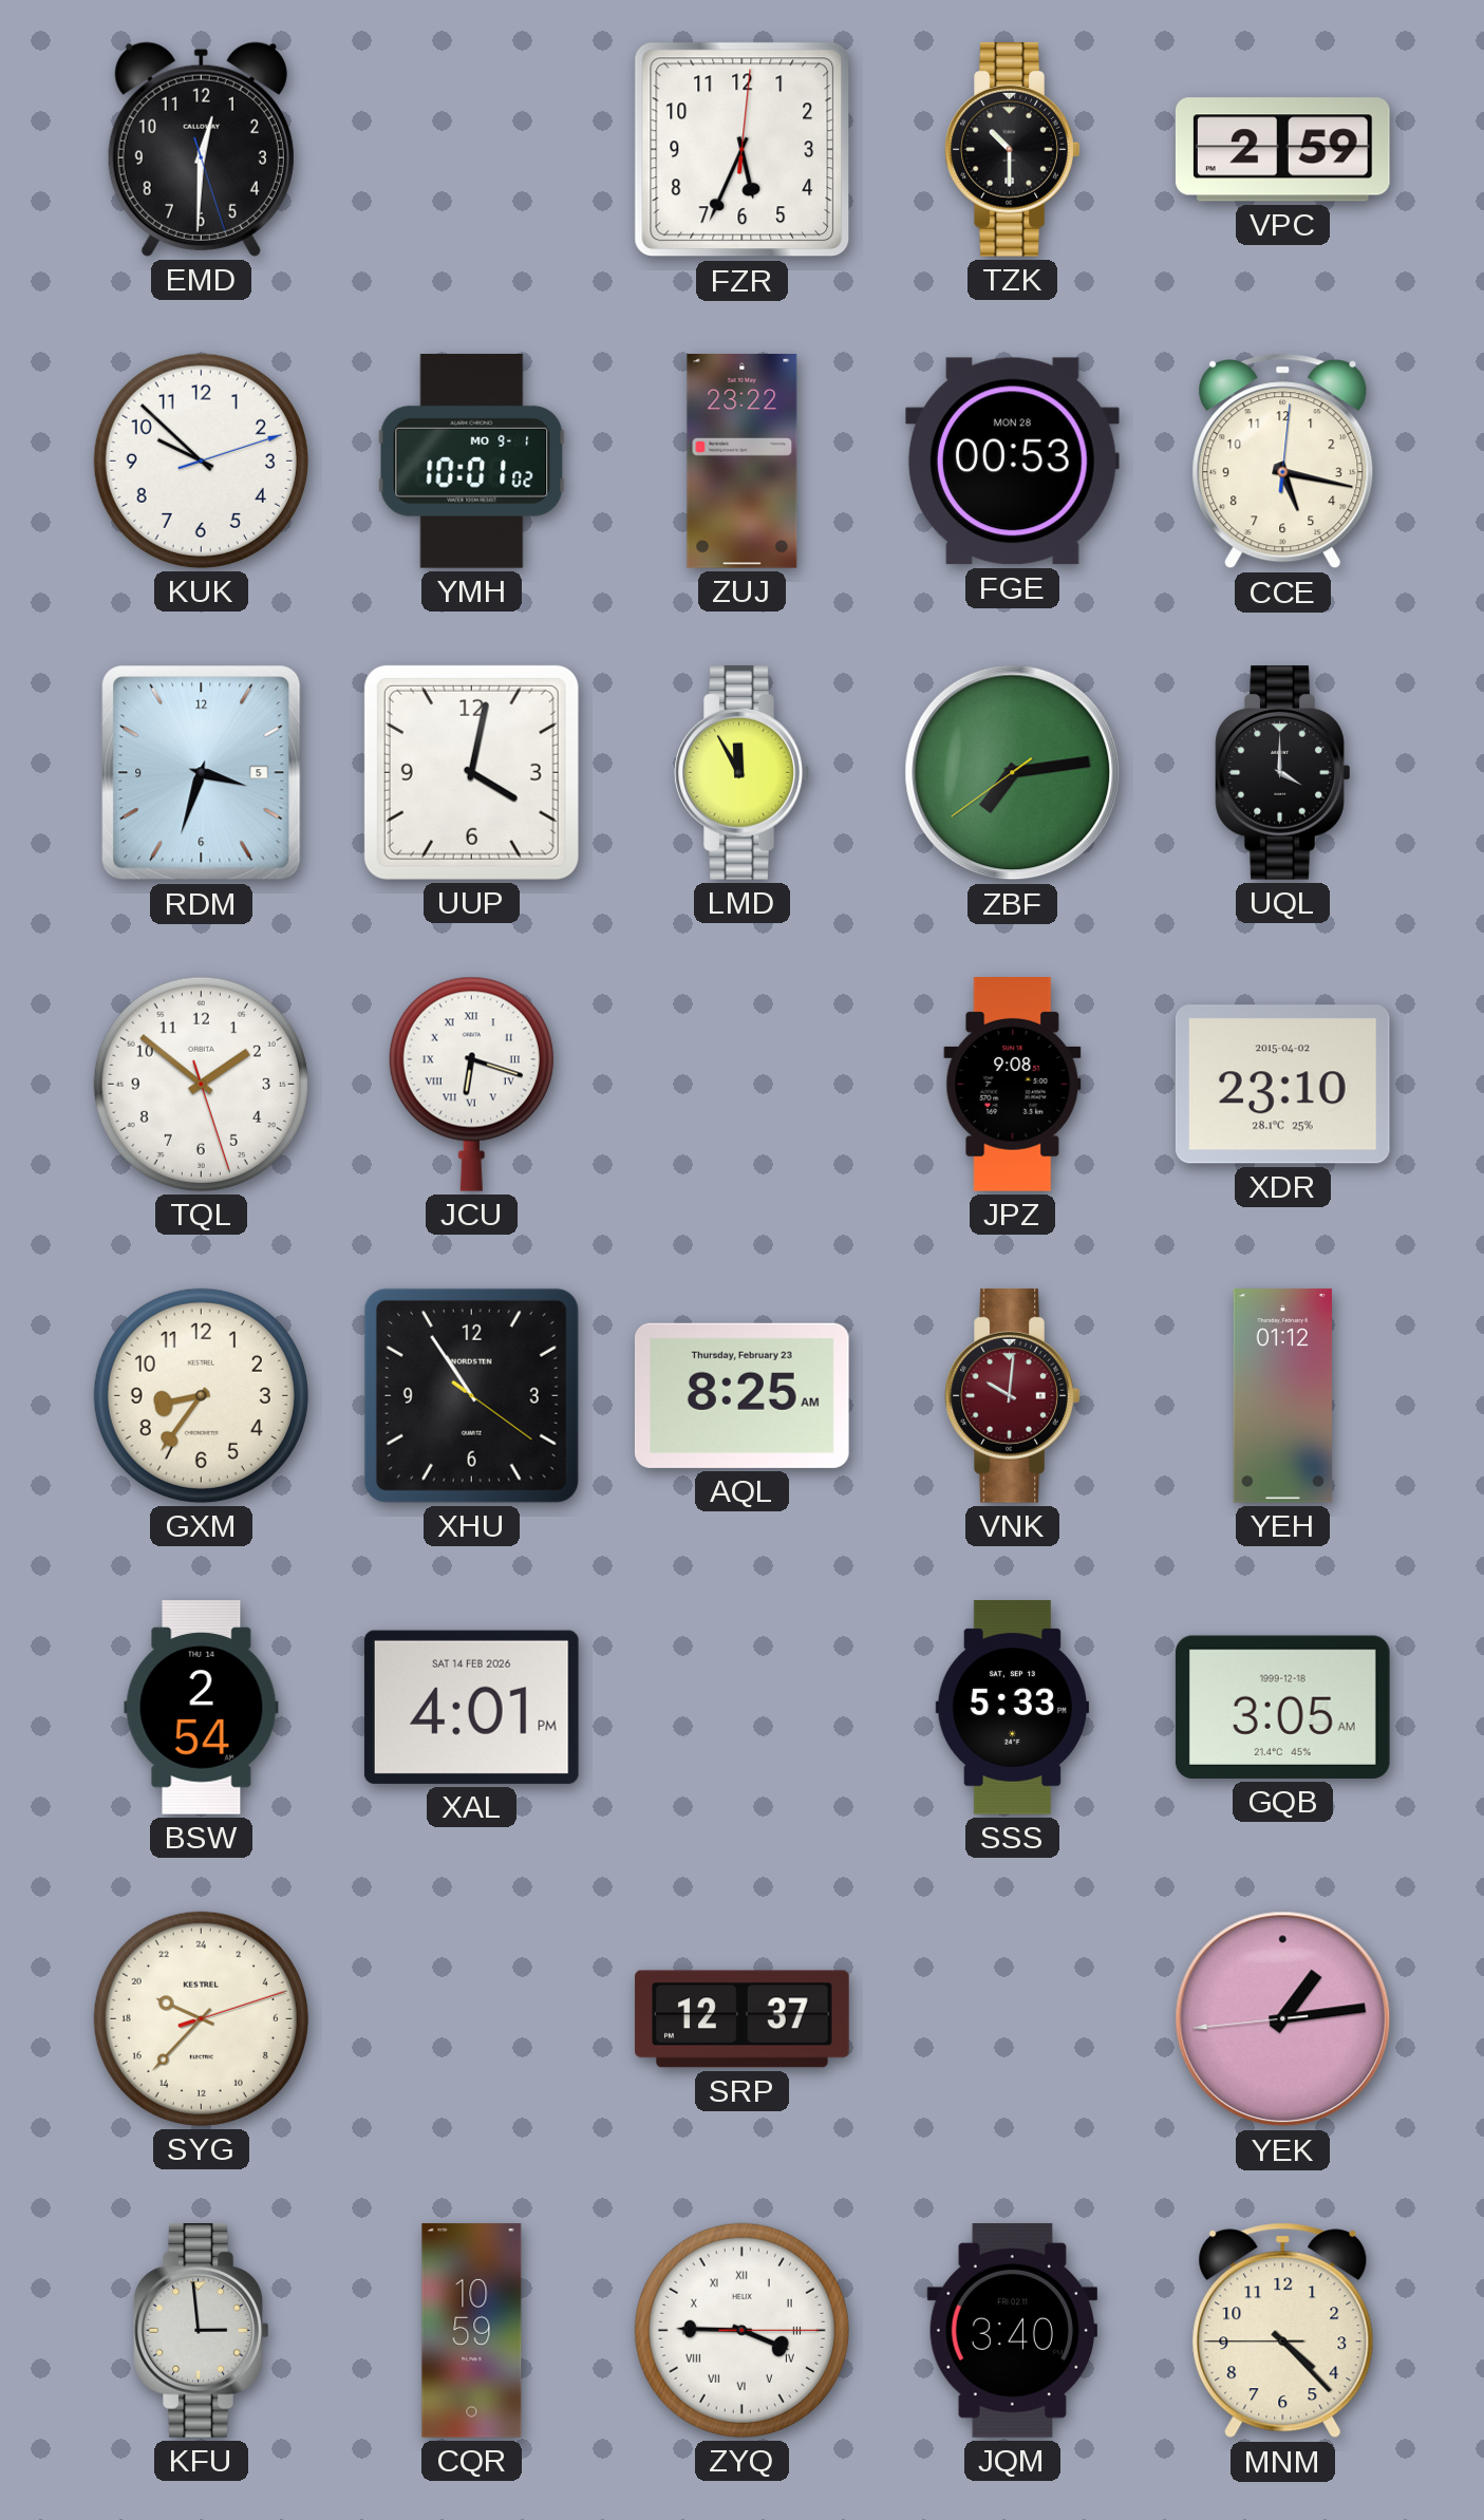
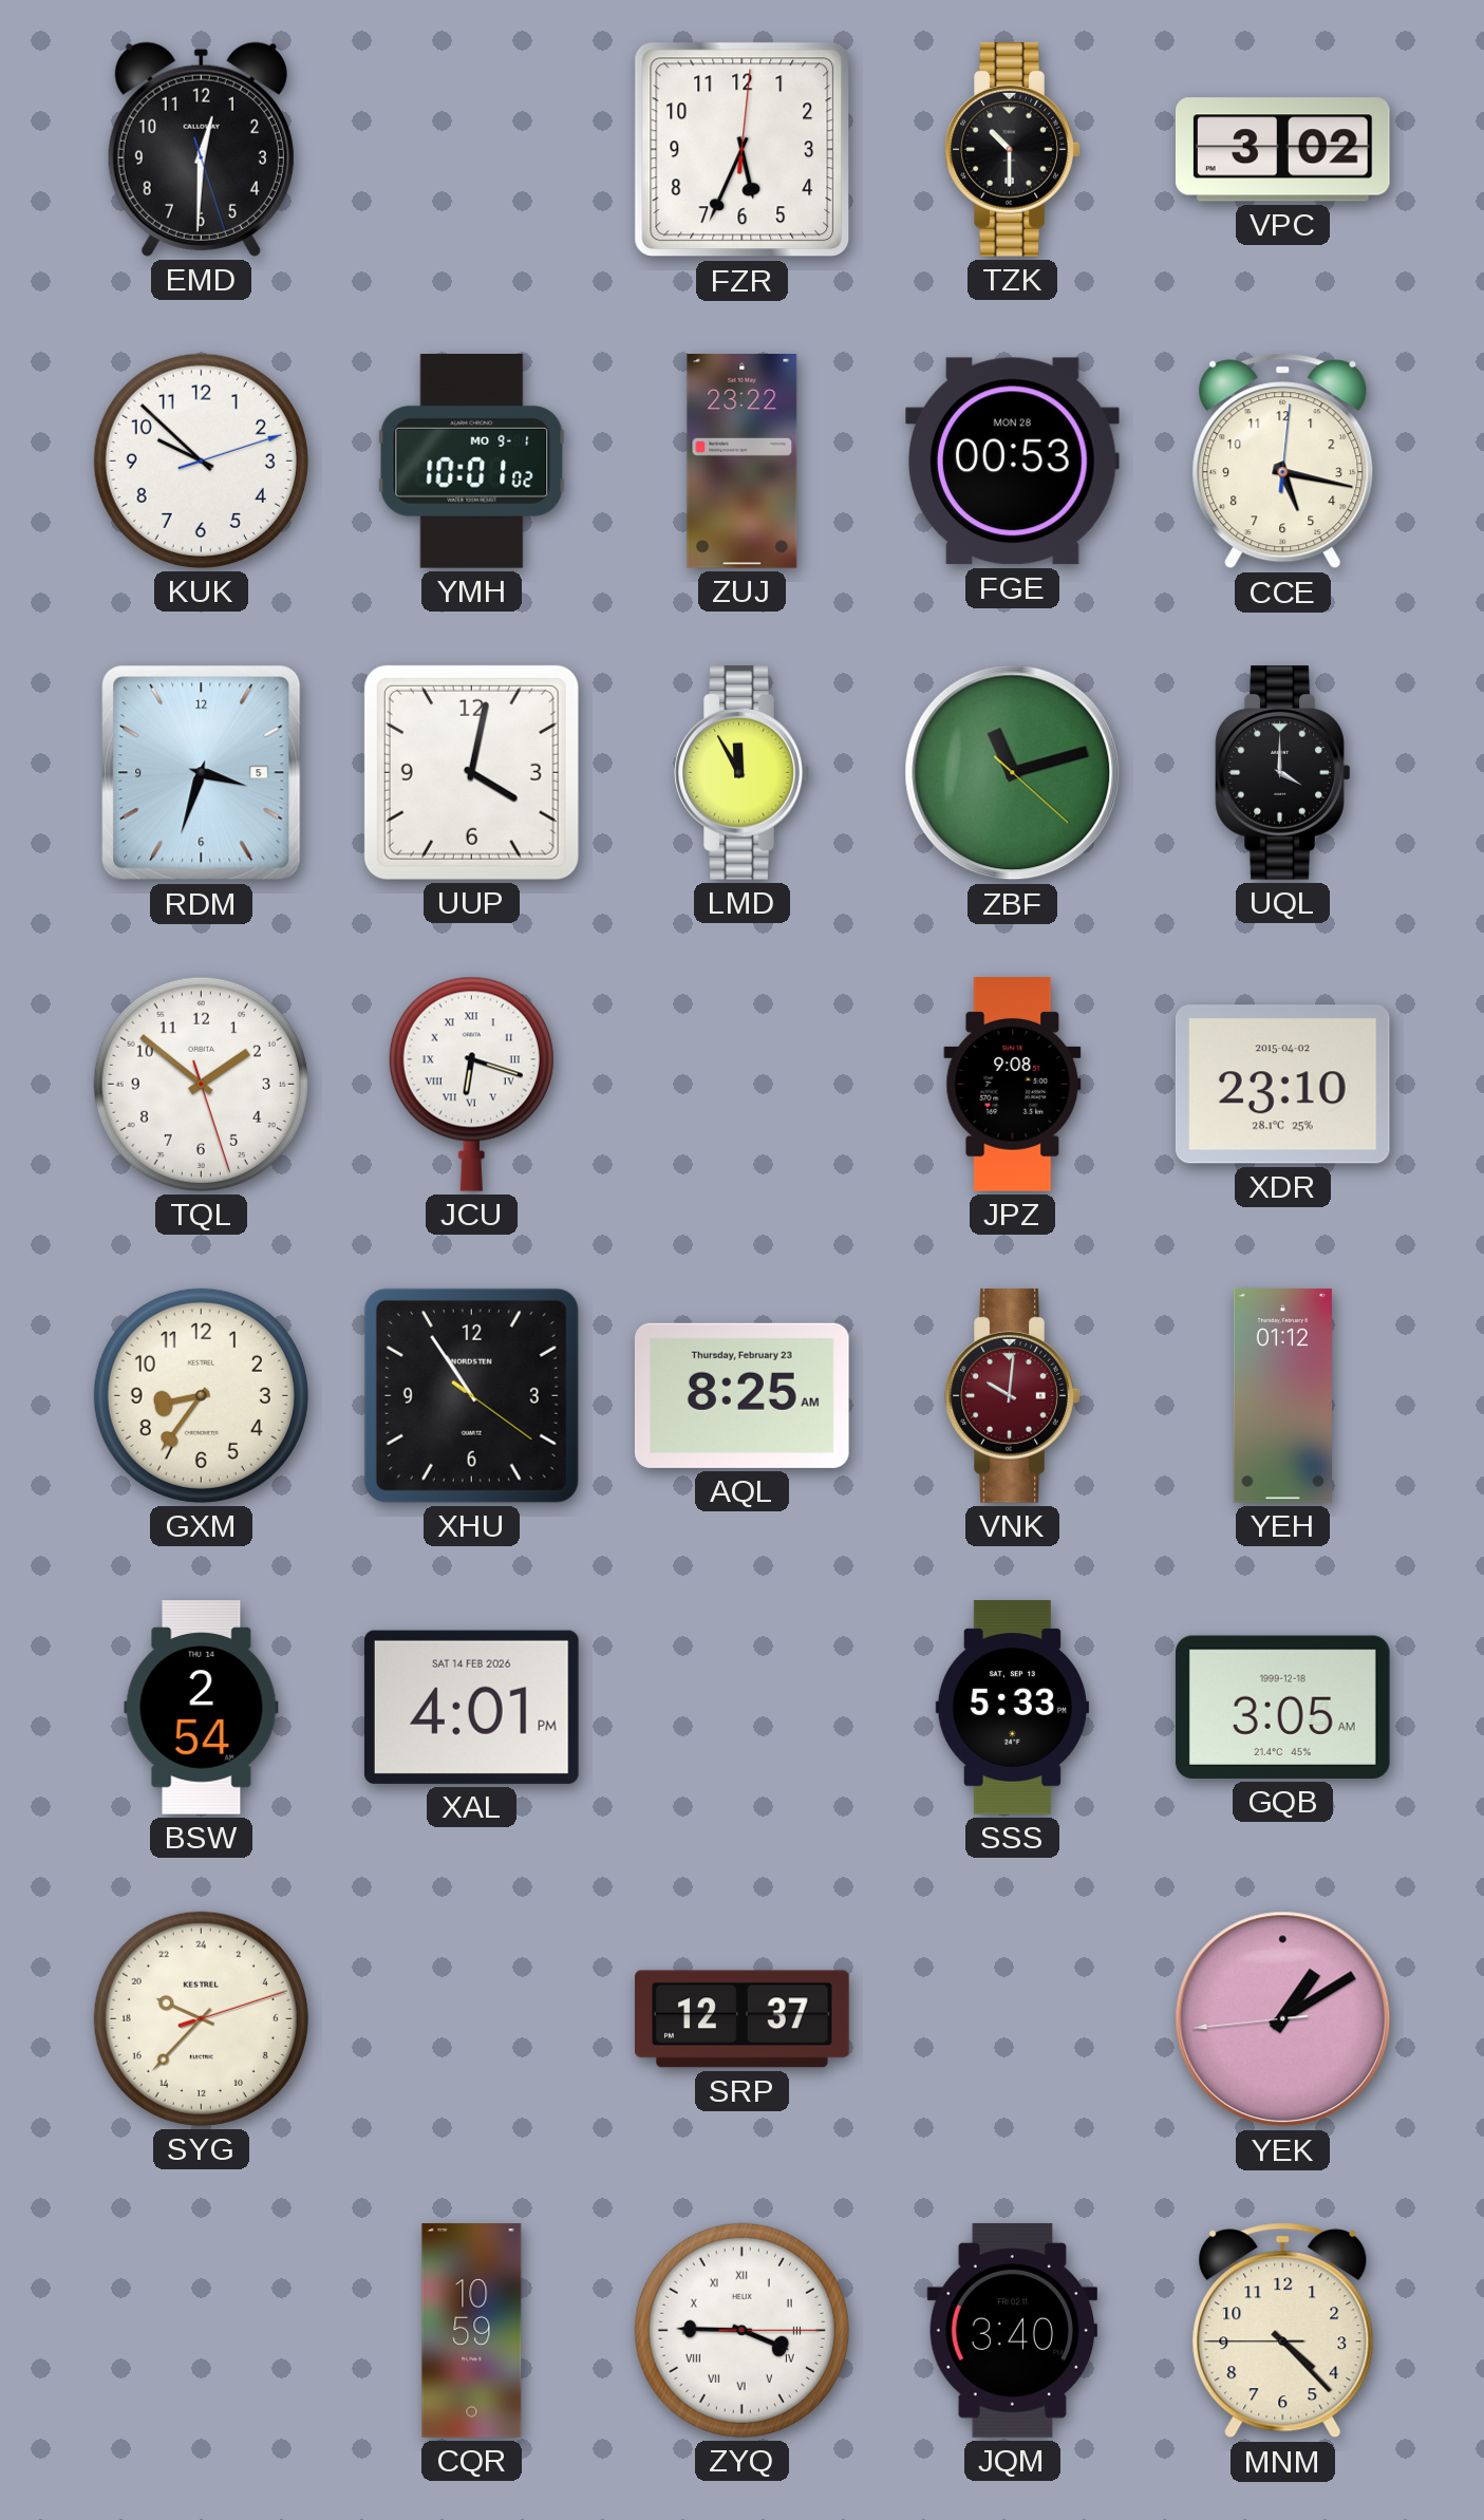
VPC: 2:59 -> 3:02
ZBF: 7:13 -> 11:12
YEK: 1:13 -> 1:09
KFU: 2:59 -> none
